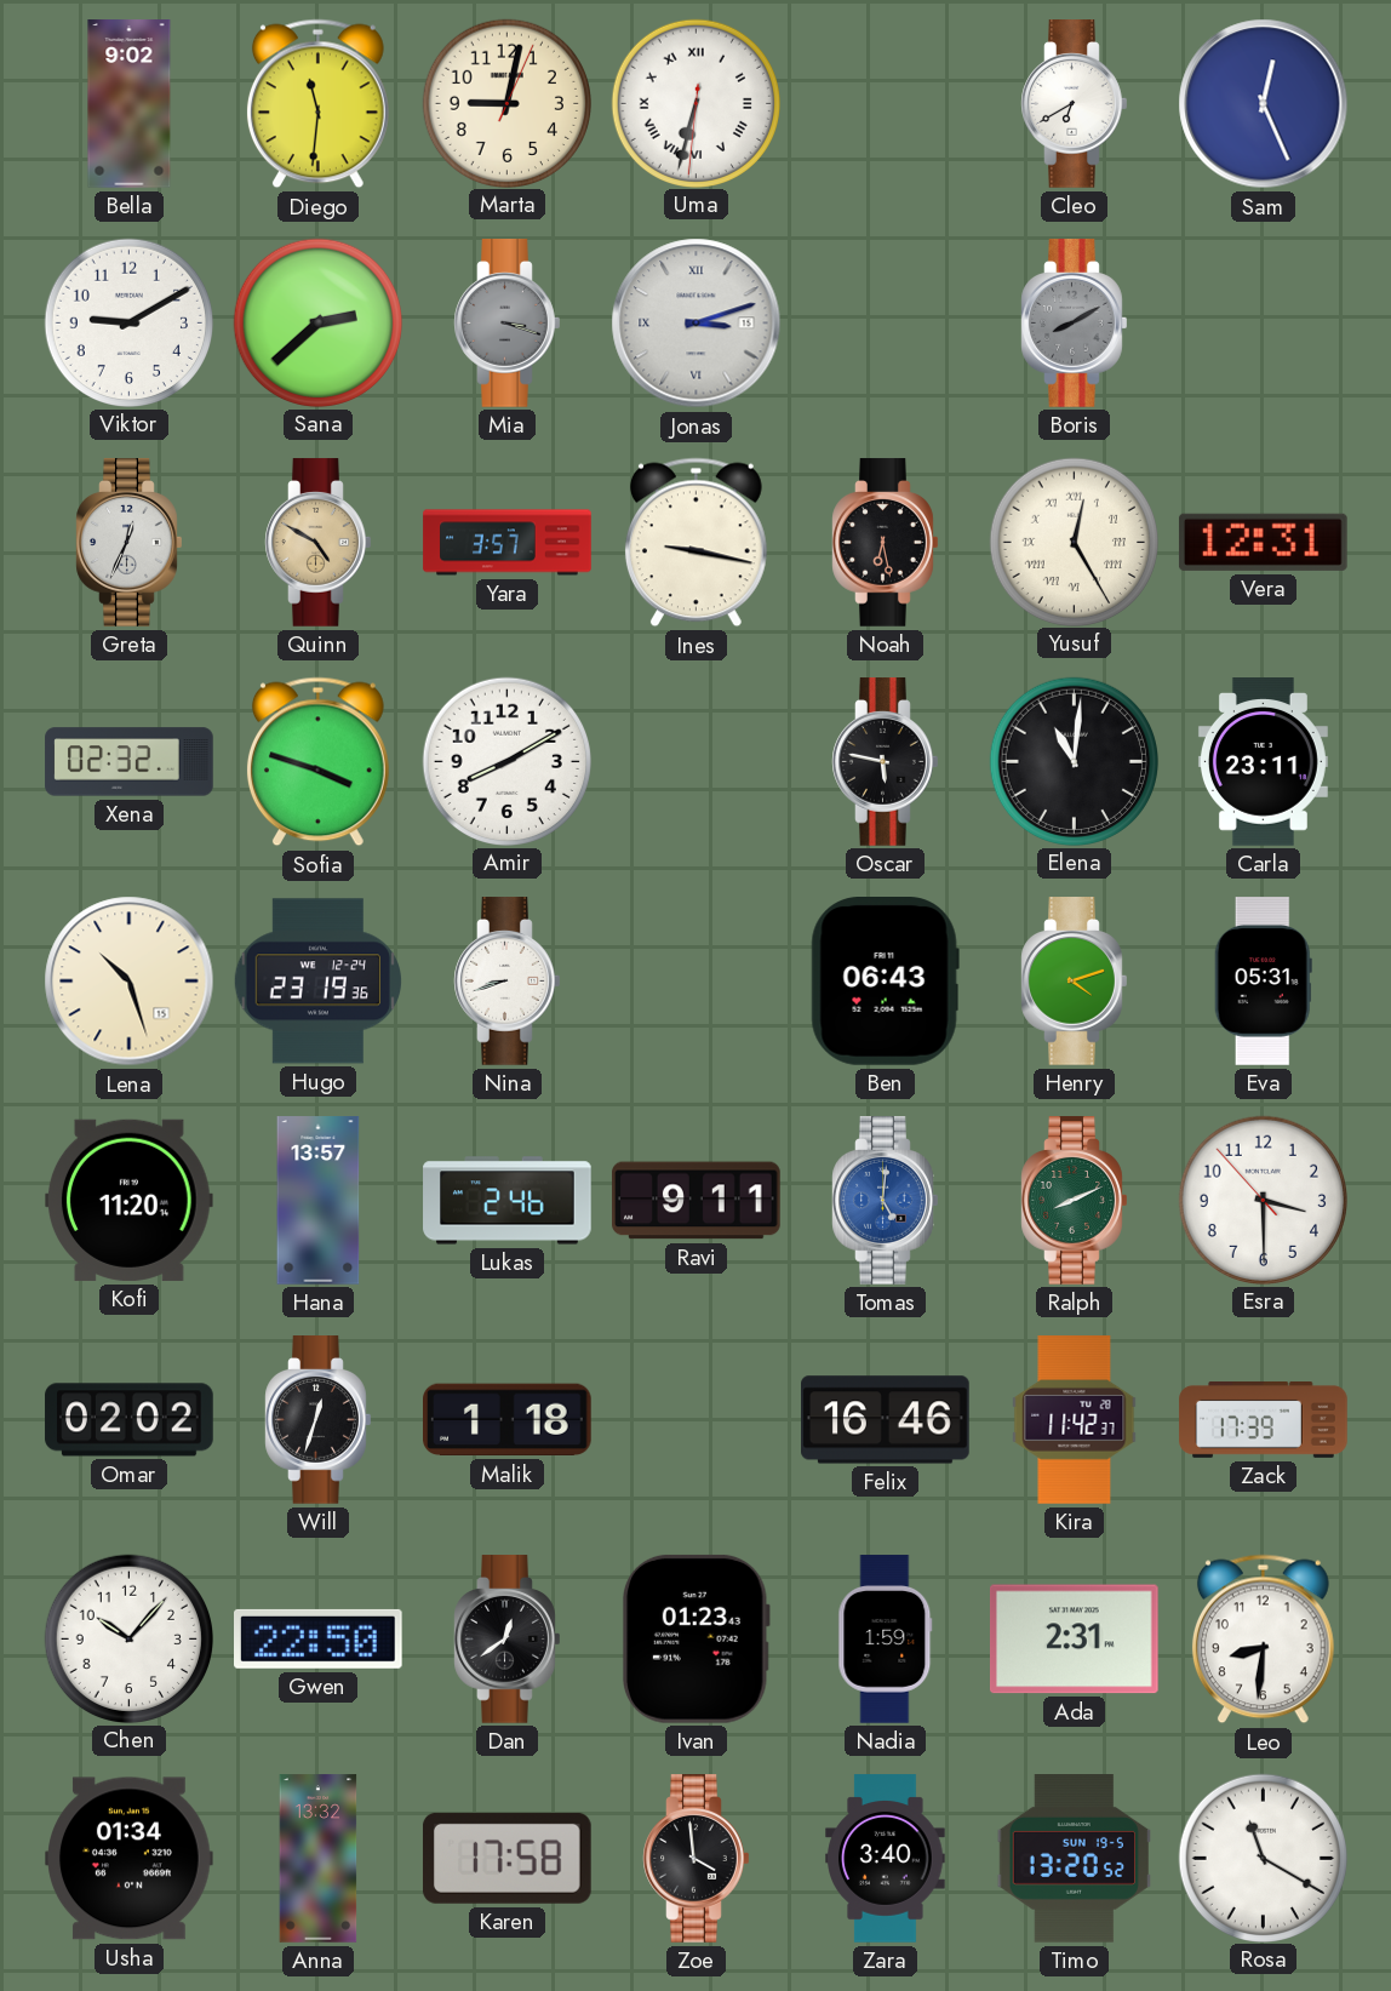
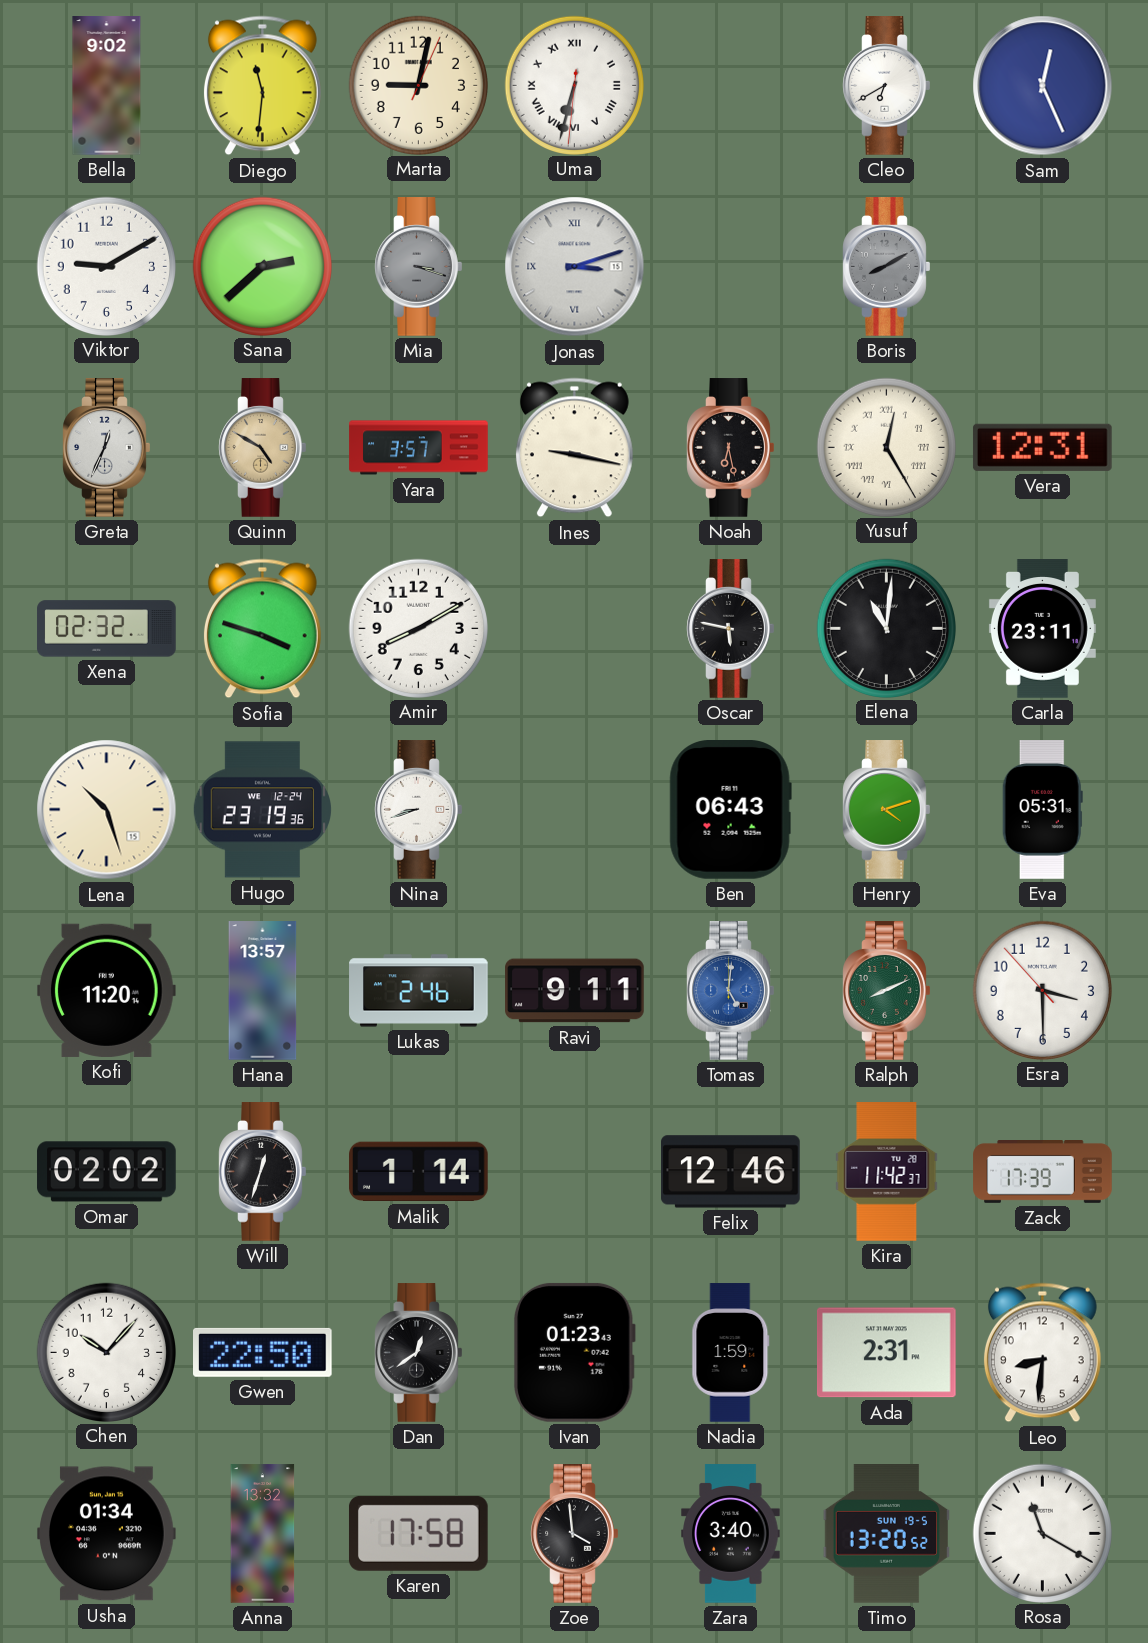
Malik: 1:18 -> 1:14
Felix: 16:46 -> 12:46
